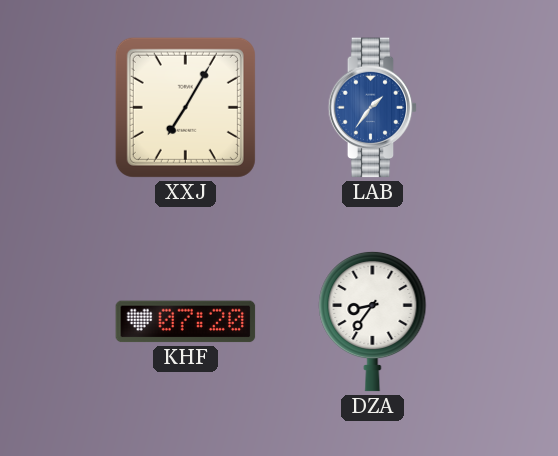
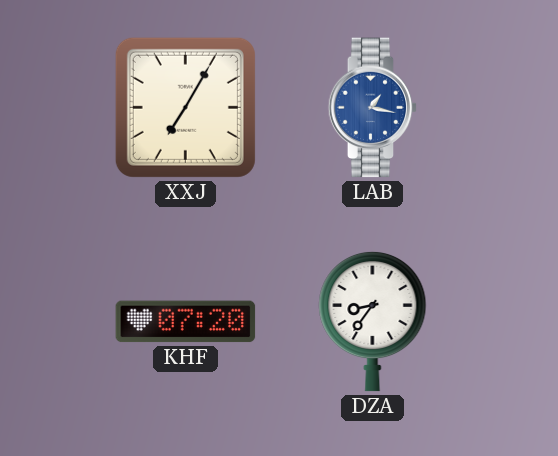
LAB: 1:36 -> 1:17
